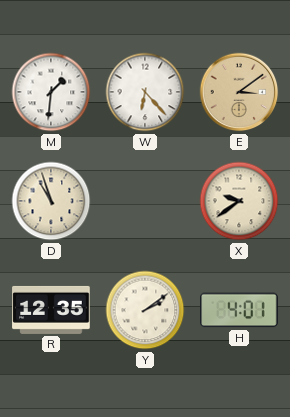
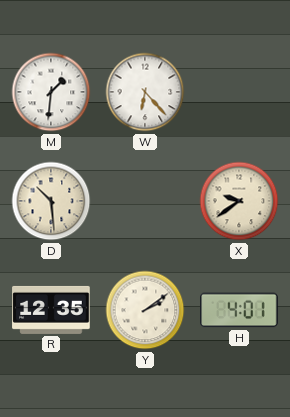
E: 3:09 -> none
D: 10:57 -> 10:29
